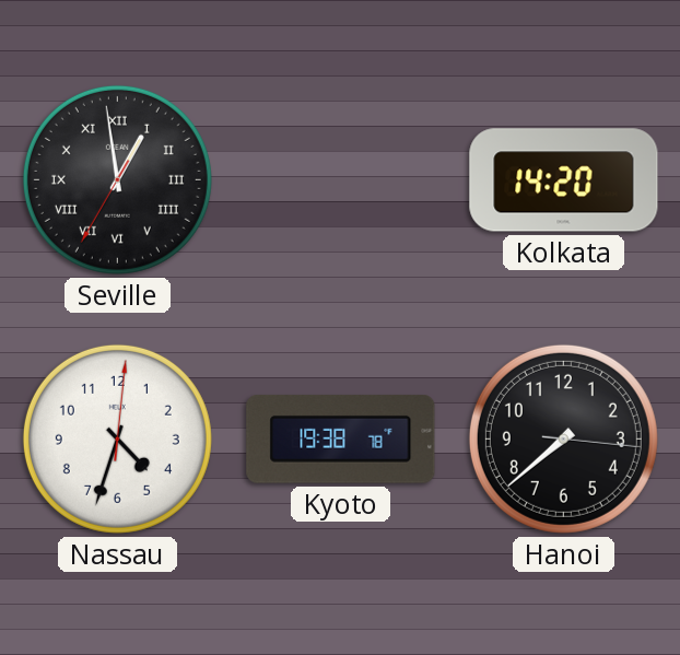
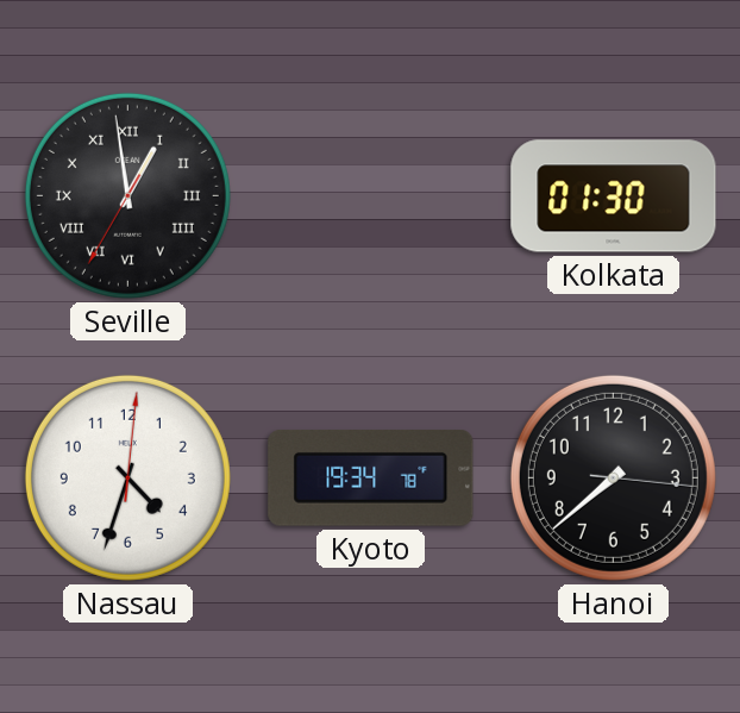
Kolkata: 14:20 -> 01:30
Kyoto: 19:38 -> 19:34
